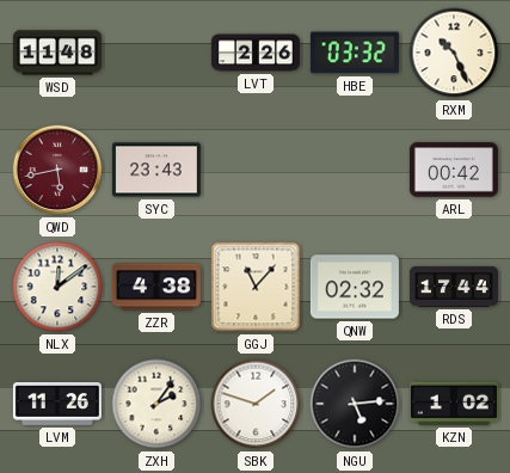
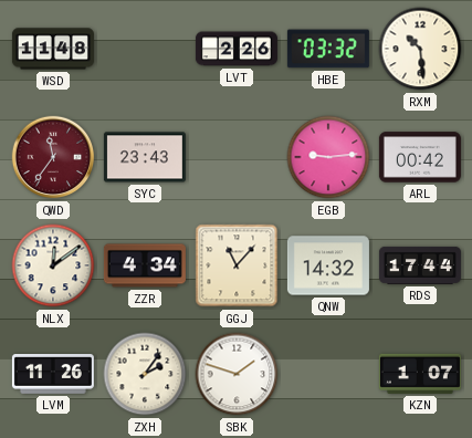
RXM: 10:26 -> 10:29
QWD: 5:43 -> 11:36
EGB: none -> 9:14
ZZR: 4:38 -> 4:34
QNW: 02:32 -> 14:32
NGU: 5:14 -> none
KZN: 1:02 -> 1:07
